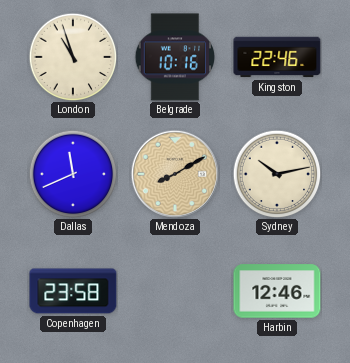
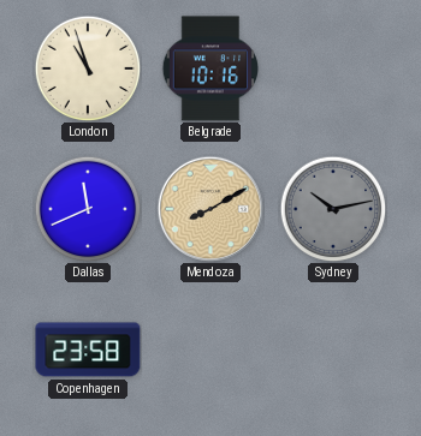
Kingston: 22:46 -> none
Sydney dial: cream -> grey
Harbin: 12:46 -> none
